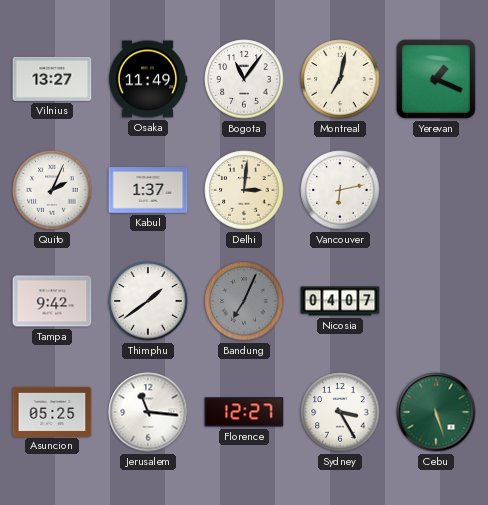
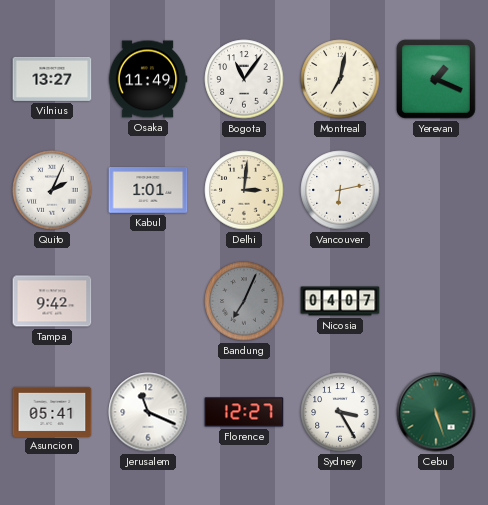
Kabul: 1:37 -> 1:01
Thimphu: 1:39 -> none
Asuncion: 05:25 -> 05:41
Jerusalem: 11:16 -> 11:19
